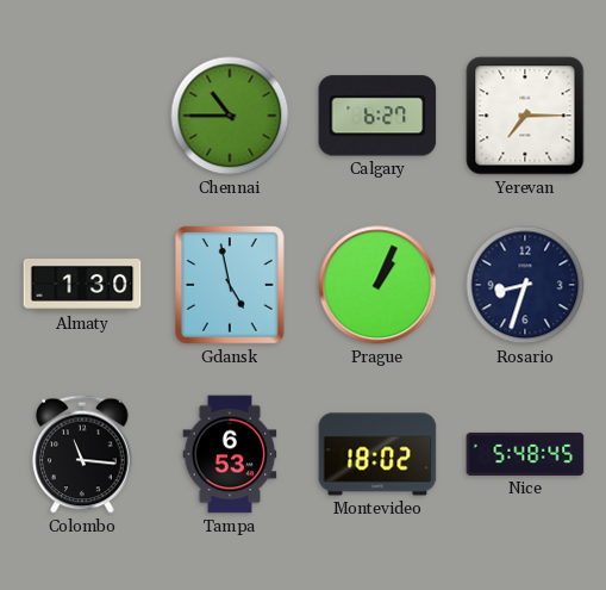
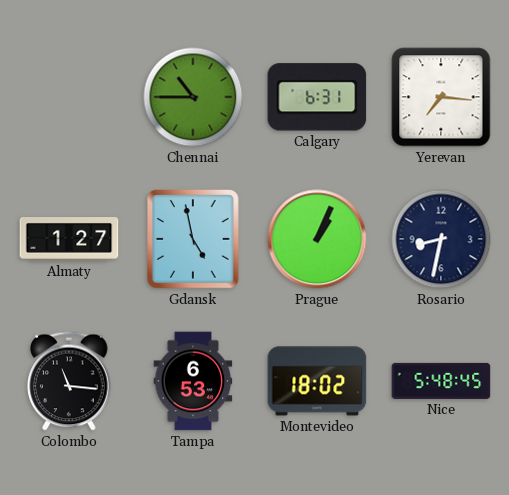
Calgary: 6:27 -> 6:31
Yerevan: 7:15 -> 7:16
Almaty: 1:30 -> 1:27
Rosario: 8:33 -> 8:32
